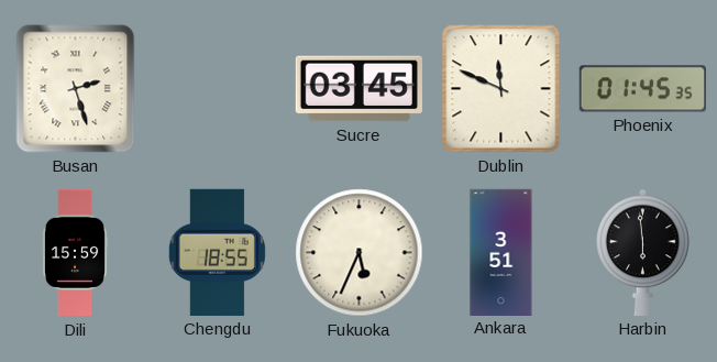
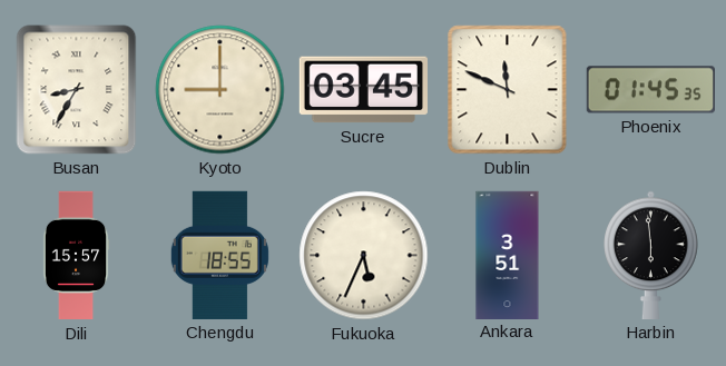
Busan: 2:27 -> 8:35
Kyoto: none -> 9:00
Dili: 15:59 -> 15:57
